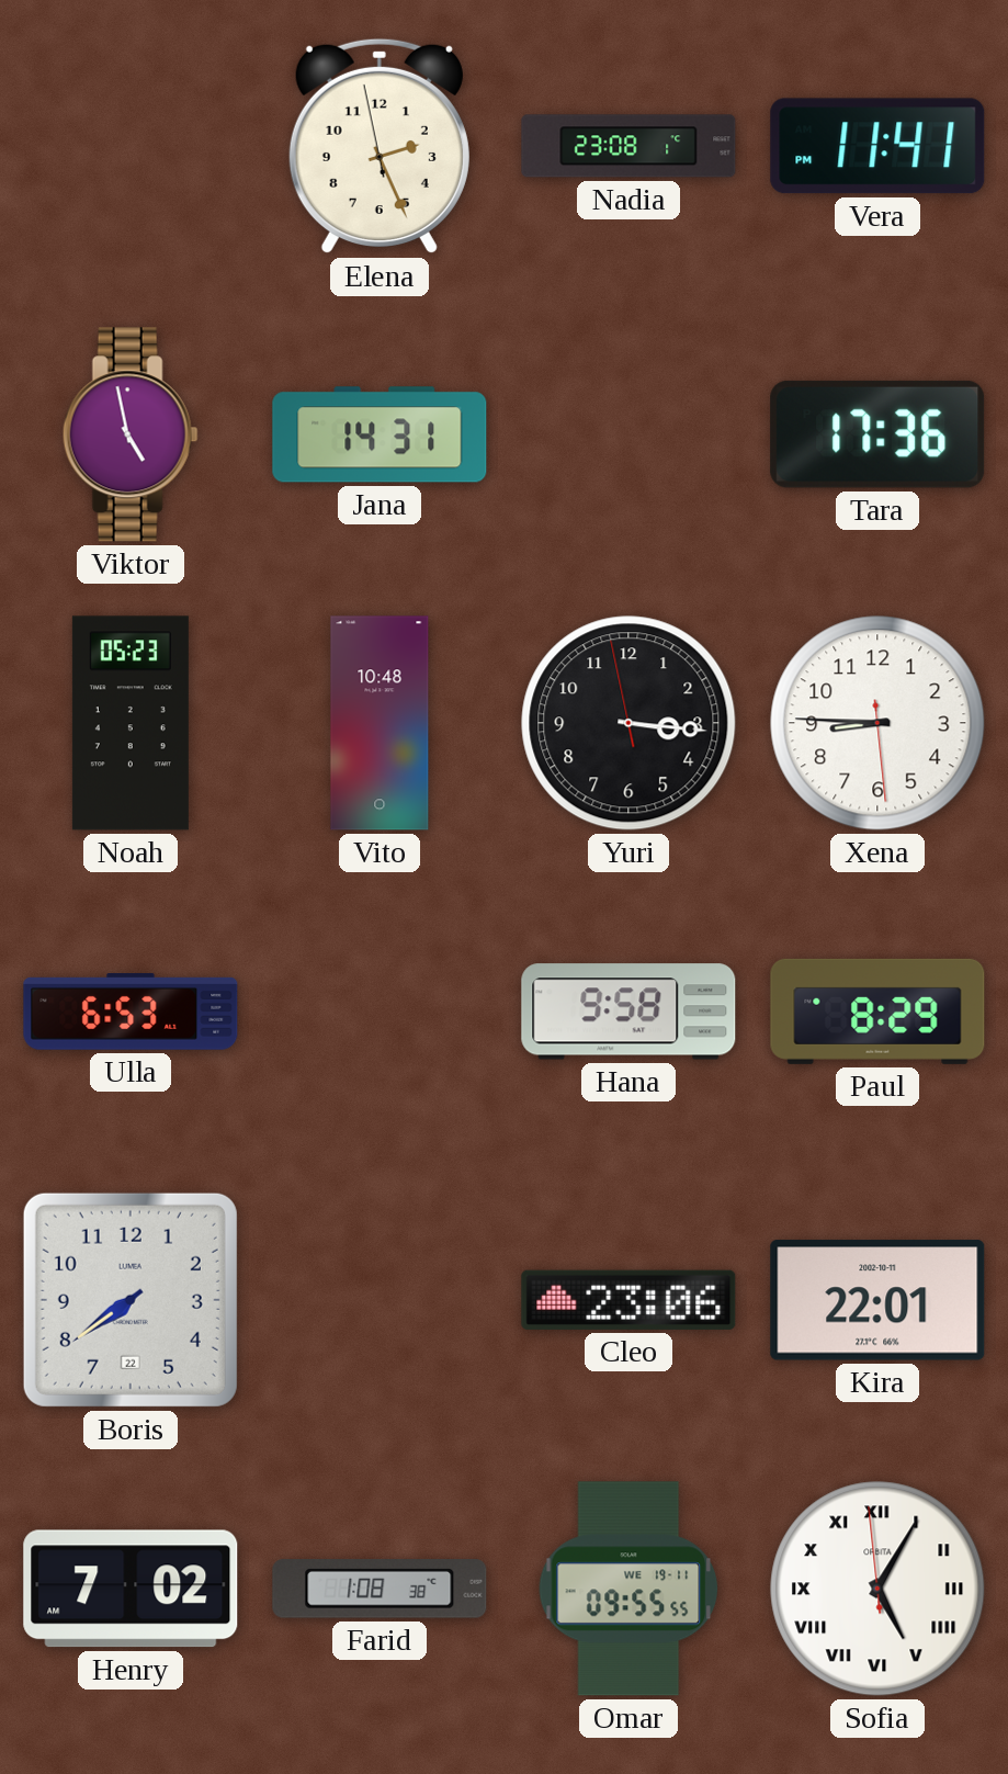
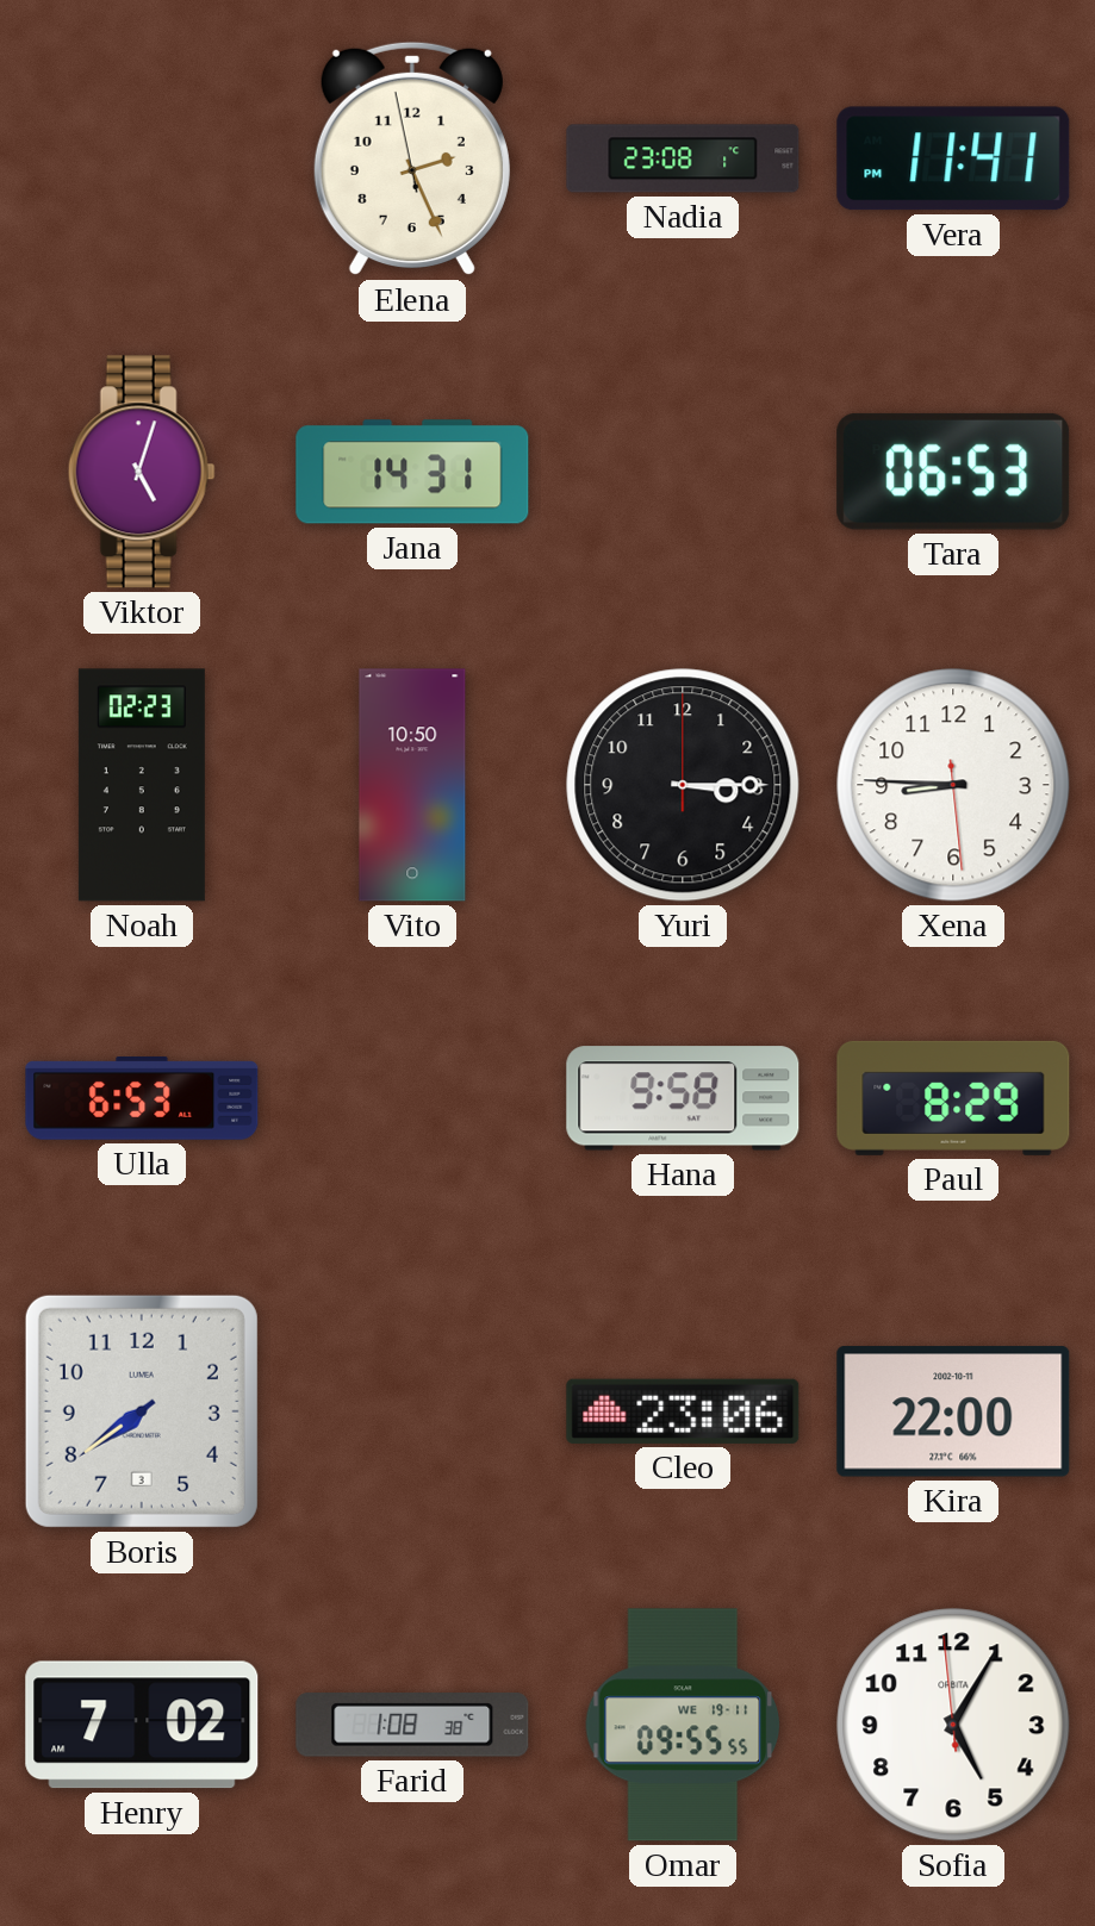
Viktor: 4:58 -> 5:03
Tara: 17:36 -> 06:53
Noah: 05:23 -> 02:23
Vito: 10:48 -> 10:50
Yuri: 3:15:58 -> 3:15:00
Boris date: 22 -> 3
Kira: 22:01 -> 22:00
Sofia numerals: Roman -> Arabic
